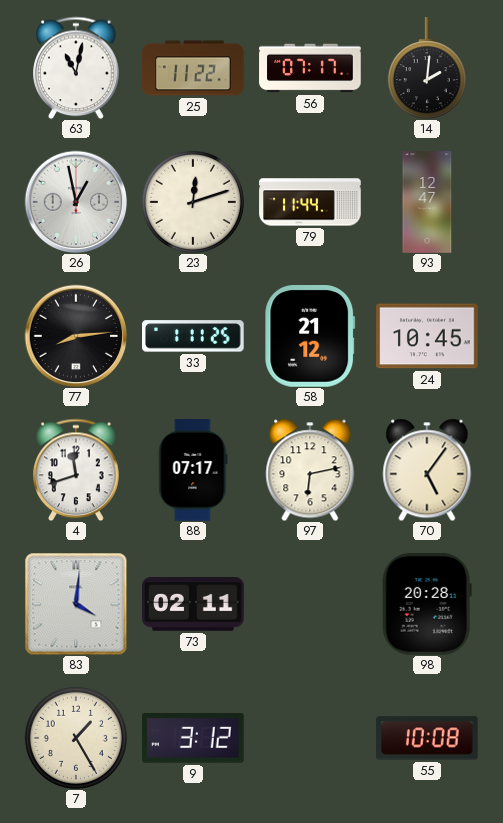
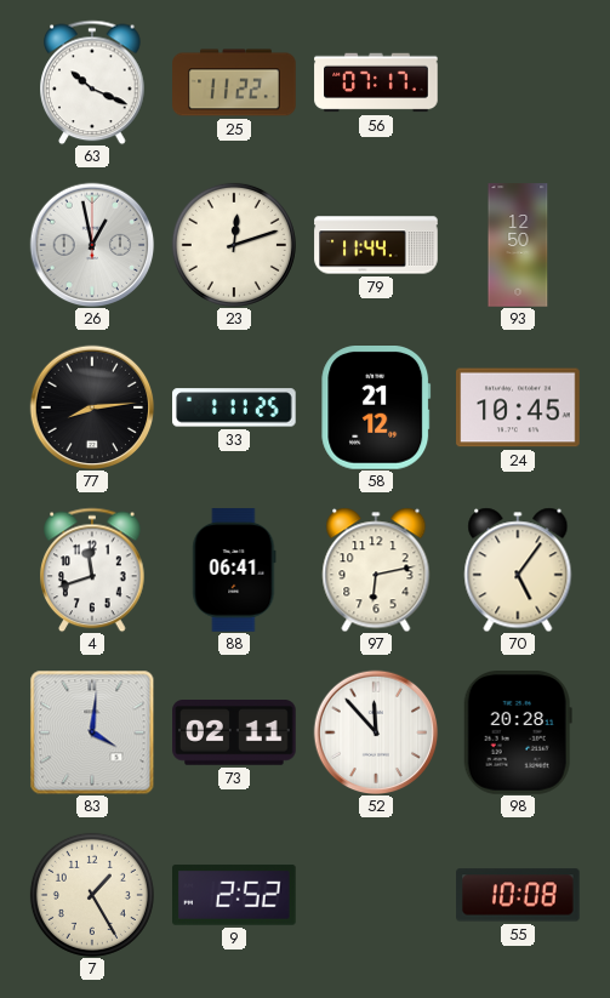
63: 11:02 -> 10:19
14: 2:01 -> none
93: 12:47 -> 12:50
88: 07:17 -> 06:41
52: none -> 11:53
9: 3:12 -> 2:52
